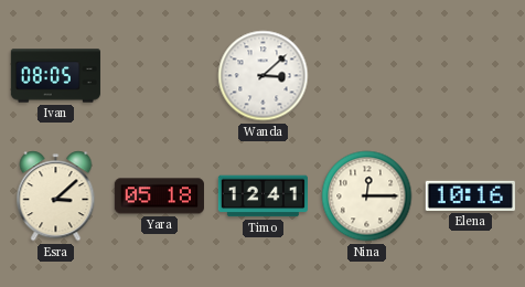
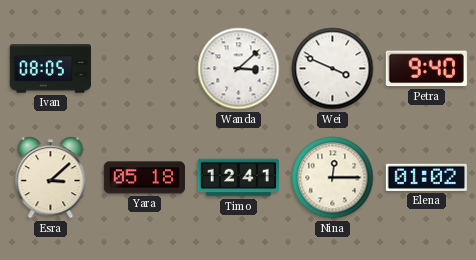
Wei: none -> 3:49
Petra: none -> 9:40
Elena: 10:16 -> 01:02
